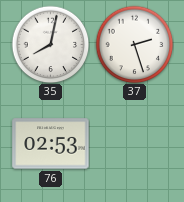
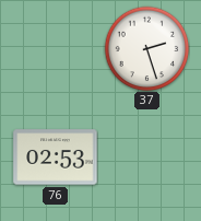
35: 8:02 -> none
